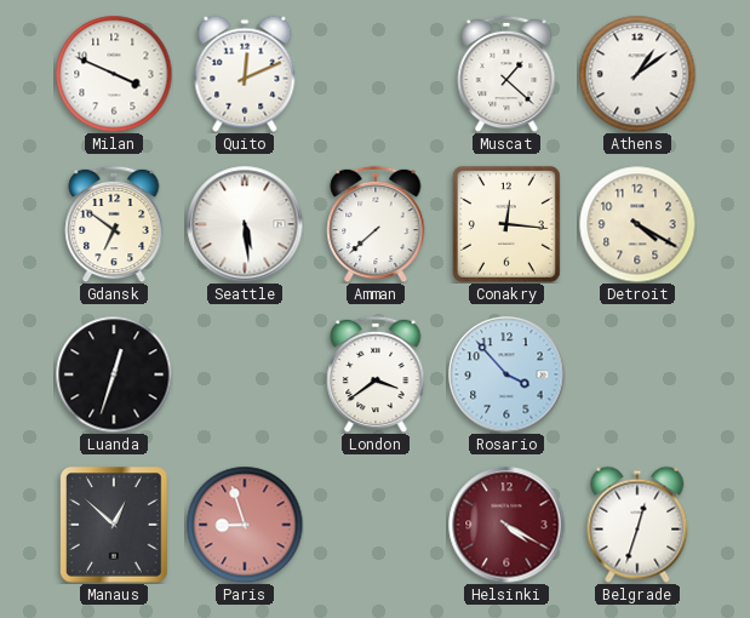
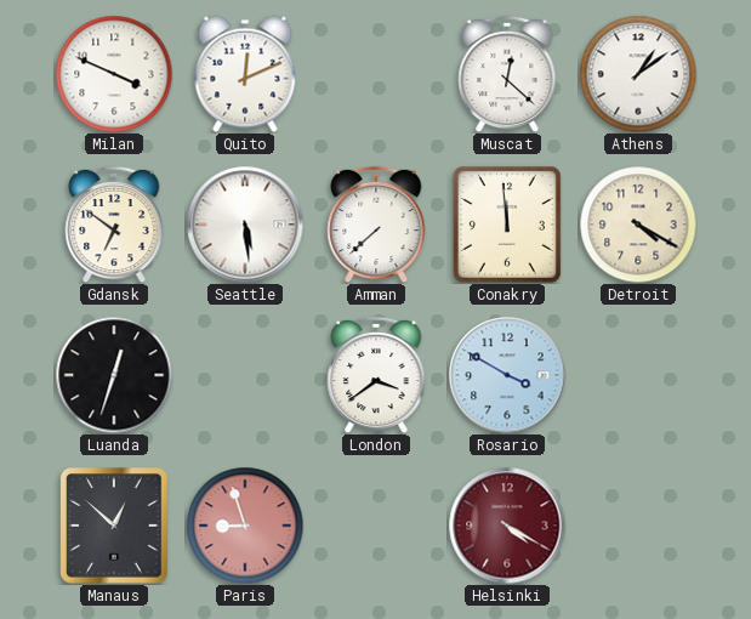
Muscat: 1:22 -> 12:22
Conakry: 12:16 -> 11:59
Rosario: 3:53 -> 3:50
Belgrade: 12:33 -> none
